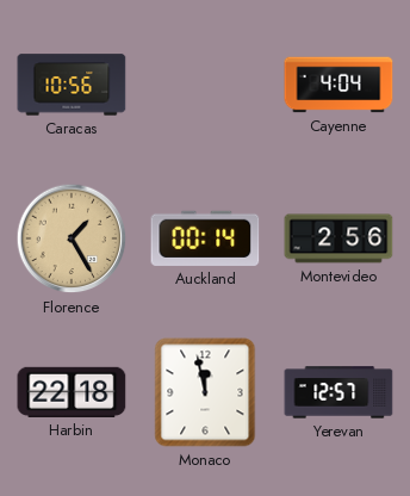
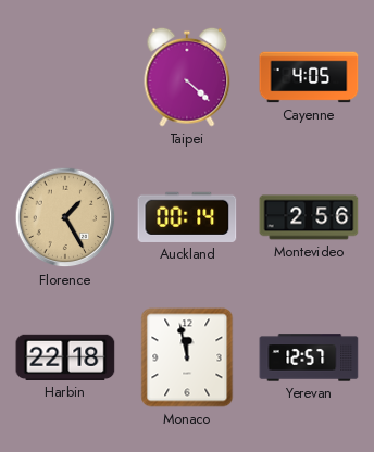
Caracas: 10:56 -> none
Taipei: none -> 4:22
Cayenne: 4:04 -> 4:05
